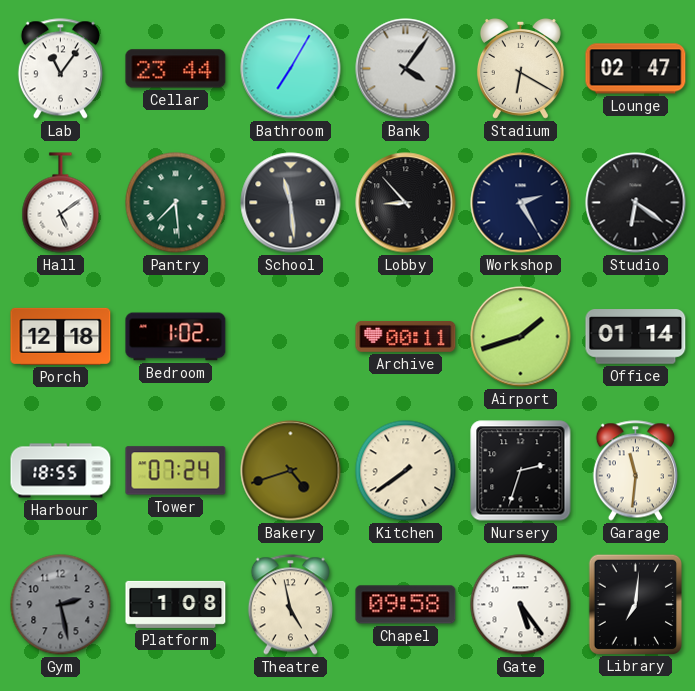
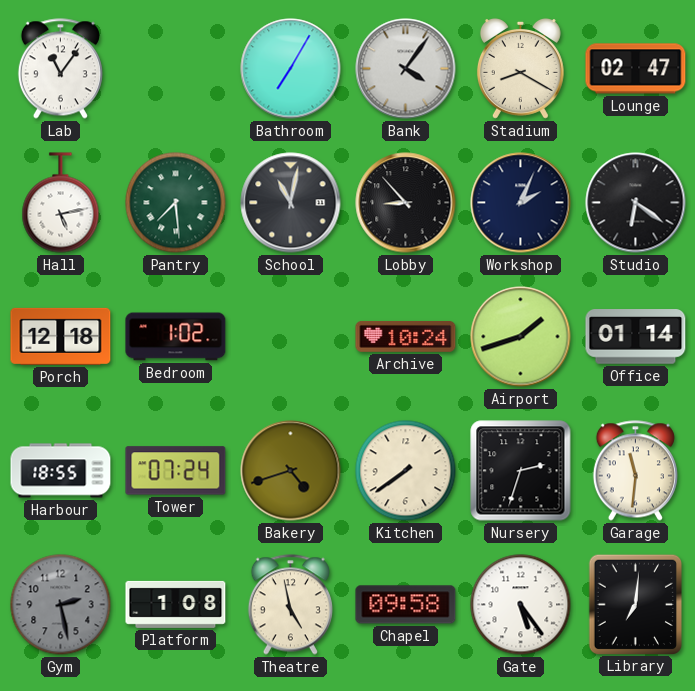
Cellar: 23:44 -> none
Stadium: 6:20 -> 8:20
Hall: 5:09 -> 5:13
School: 11:29 -> 11:02
Workshop: 2:25 -> 2:04
Archive: 00:11 -> 10:24
